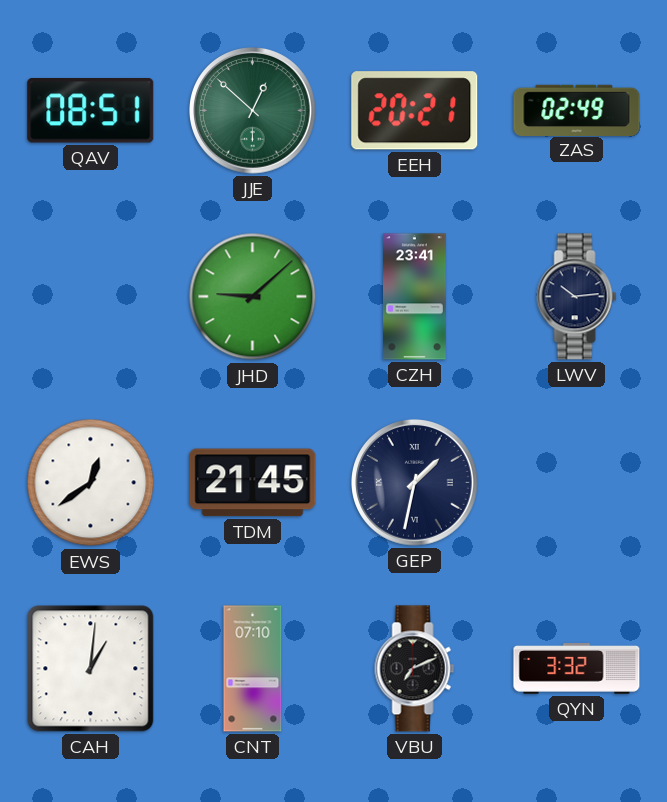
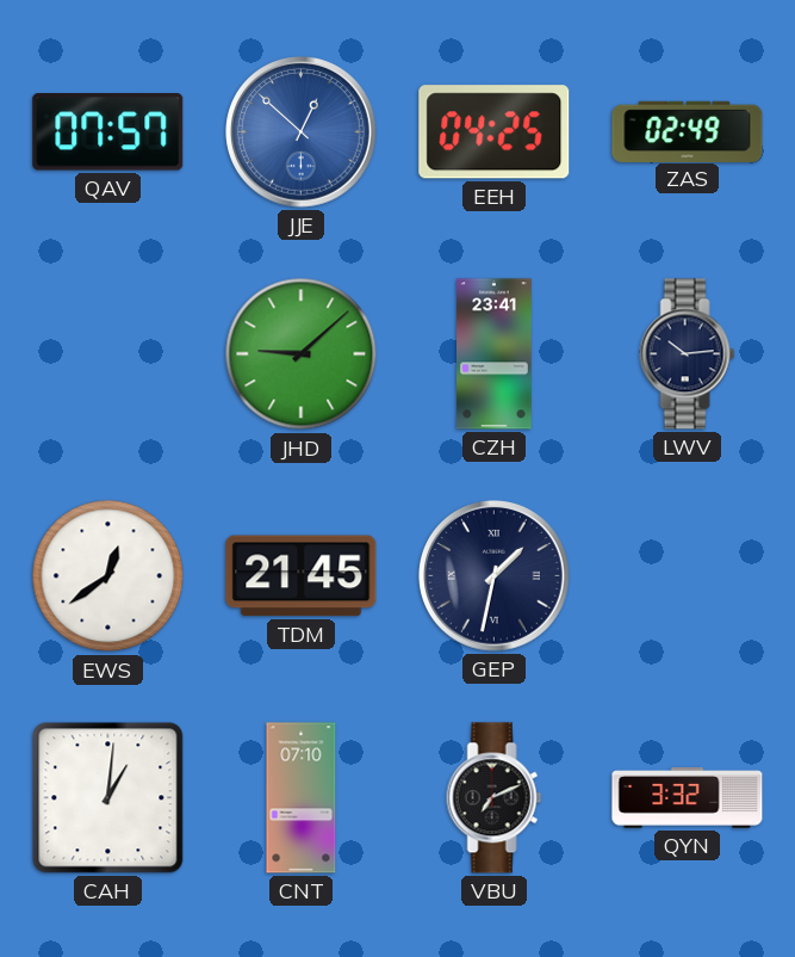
QAV: 08:51 -> 07:57
JJE dial: green -> blue
EEH: 20:21 -> 04:25
